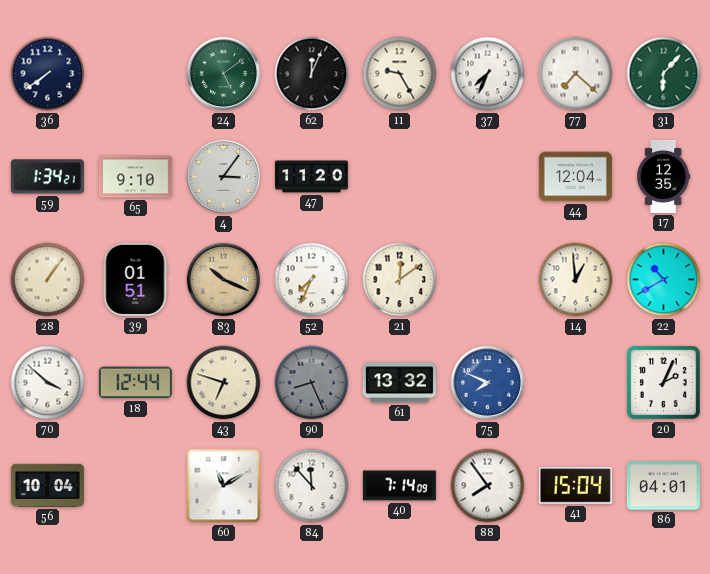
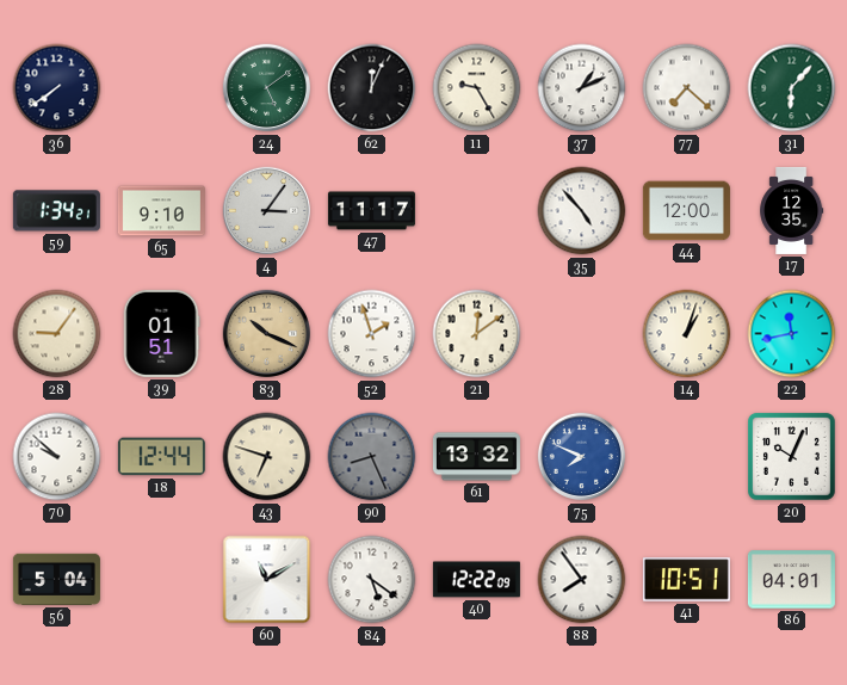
37: 7:34 -> 1:11
47: 11:20 -> 11:17
35: none -> 4:53
44: 12:04 -> 12:00
28: 1:06 -> 9:06
52: 7:34 -> 1:57
14: 12:59 -> 1:03
22: 10:40 -> 11:43
70: 3:52 -> 9:52
20: 2:04 -> 10:04
56: 10:04 -> 5:04
84: 11:53 -> 5:21
40: 7:14 -> 12:22
41: 15:04 -> 10:51
